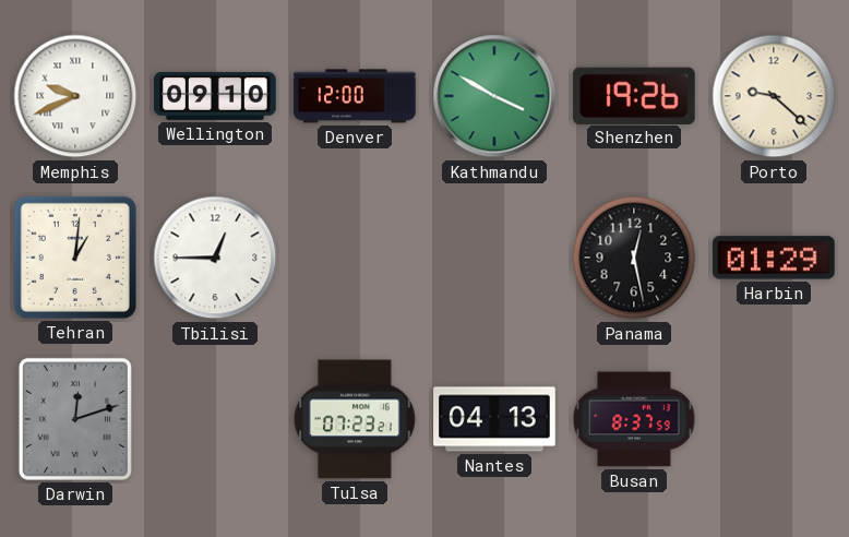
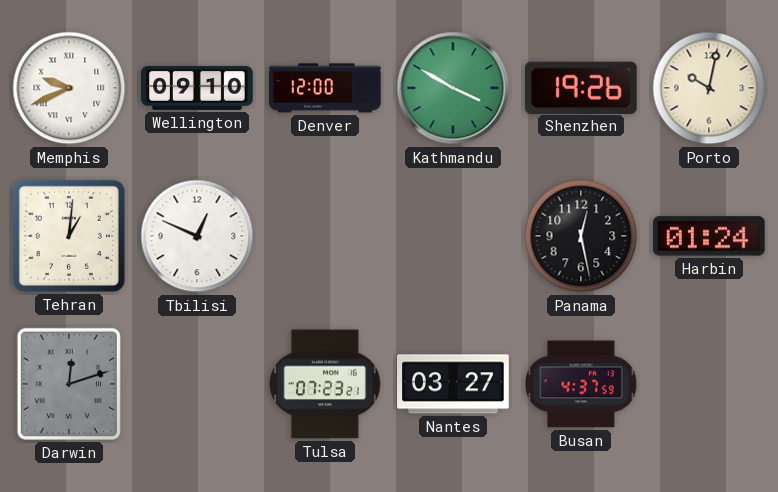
Porto: 9:22 -> 10:02
Tbilisi: 12:45 -> 12:49
Harbin: 01:29 -> 01:24
Nantes: 04:13 -> 03:27
Busan: 8:37 -> 4:37
